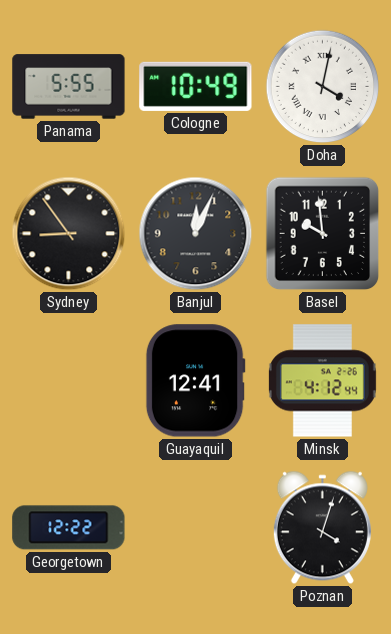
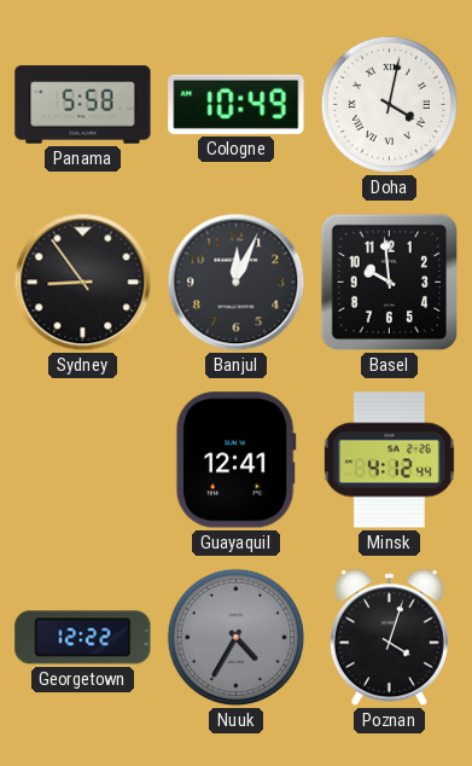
Panama: 5:55 -> 5:58
Nuuk: none -> 4:35
